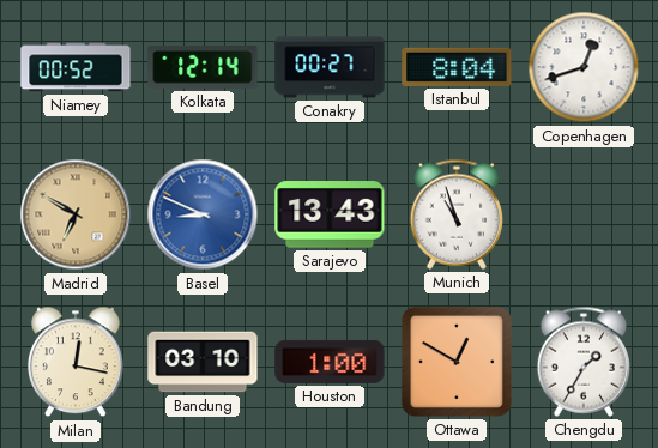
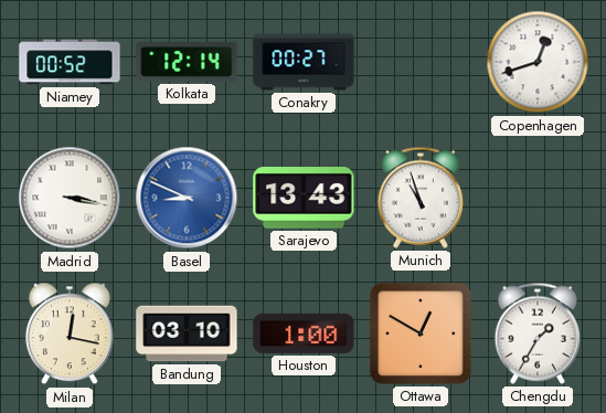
Istanbul: 8:04 -> none
Madrid: 6:50 -> 3:17
Madrid dial: champagne -> white
